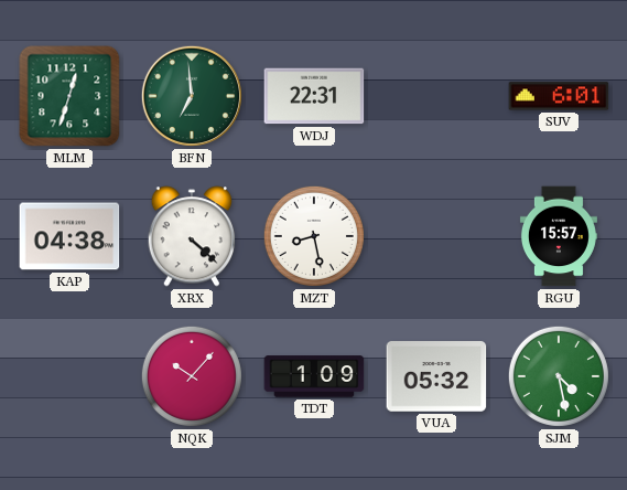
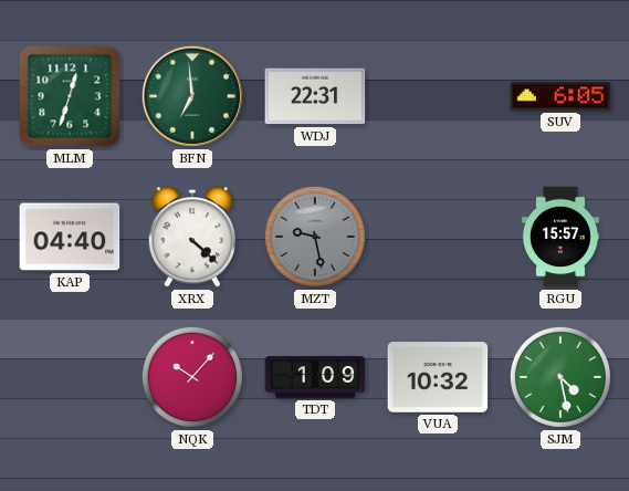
SUV: 6:01 -> 6:05
KAP: 04:38 -> 04:40
MZT: 8:28 -> 9:28
MZT dial: white -> grey
VUA: 05:32 -> 10:32
